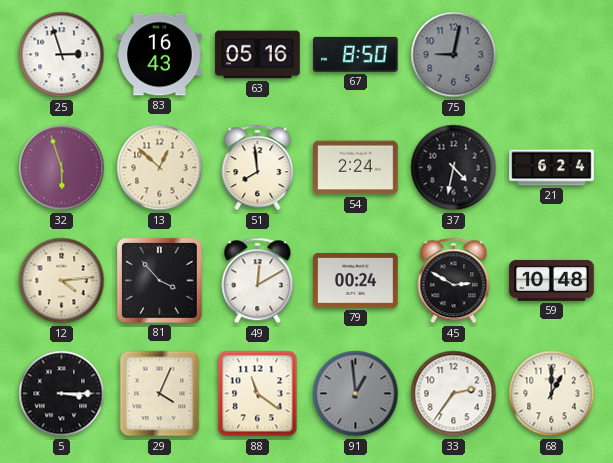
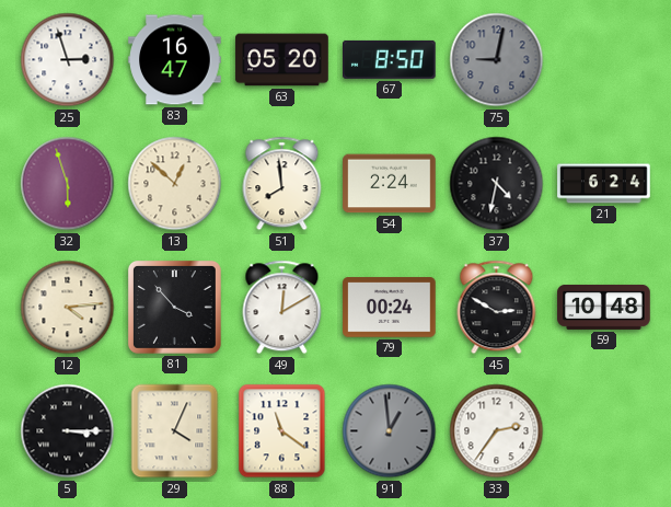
83: 16:43 -> 16:47
63: 05:16 -> 05:20
68: 1:00 -> none
